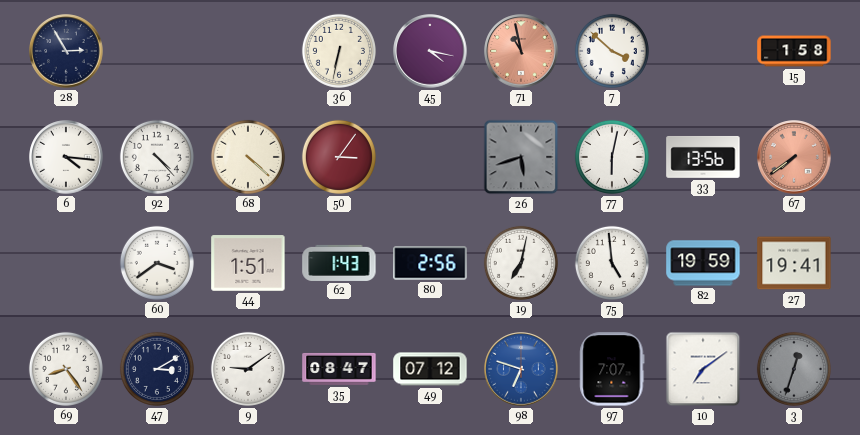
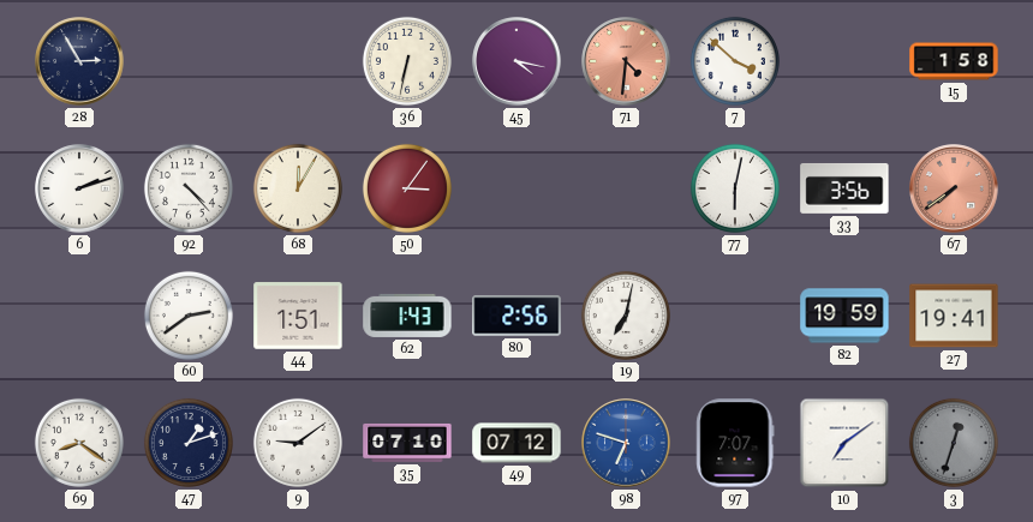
71: 10:58 -> 4:31
6: 4:16 -> 2:12
68: 4:22 -> 12:05
26: 5:42 -> none
33: 13:56 -> 3:56
60: 3:39 -> 2:39
75: 4:59 -> none
69: 8:24 -> 8:21
47: 3:10 -> 1:12
35: 08:47 -> 07:10
